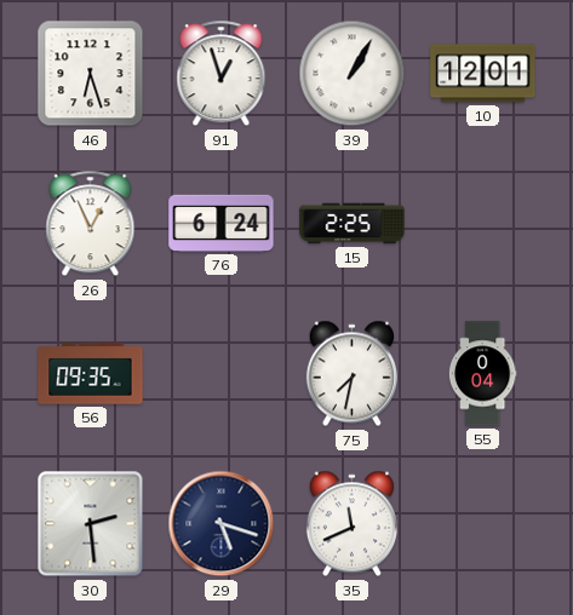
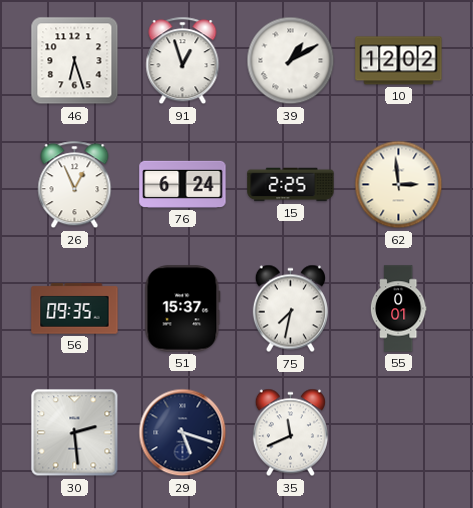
39: 1:05 -> 1:10
10: 12:01 -> 12:02
62: none -> 2:59
51: none -> 15:37
55: 0:04 -> 0:01
